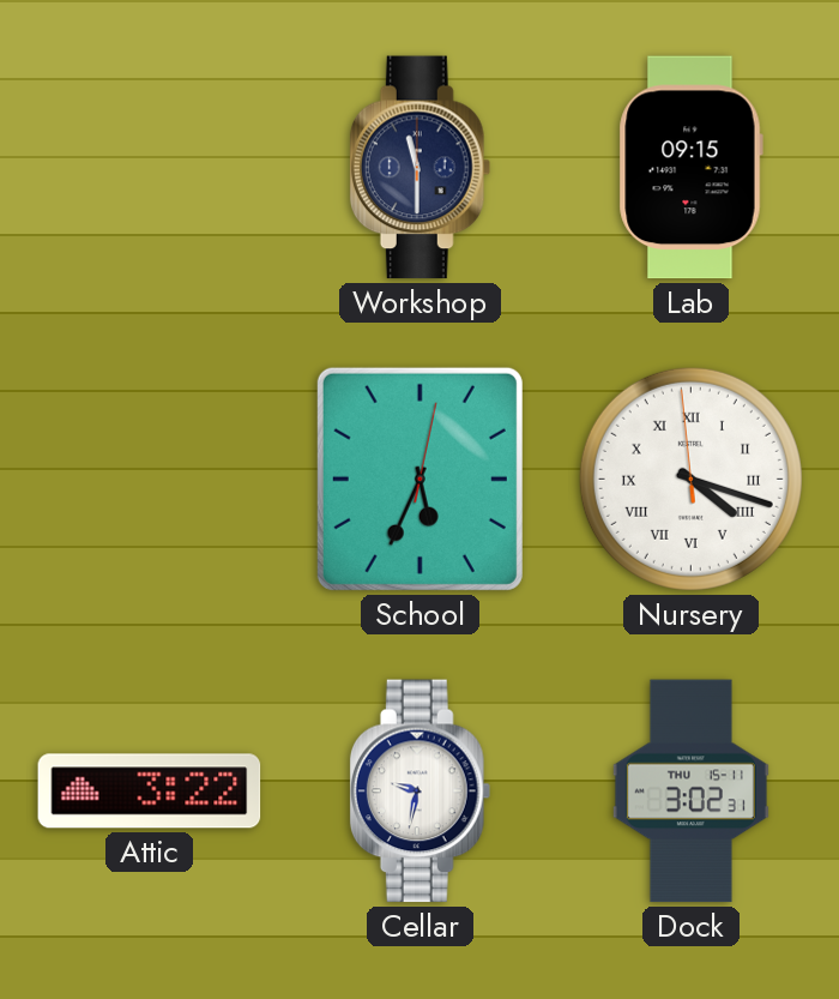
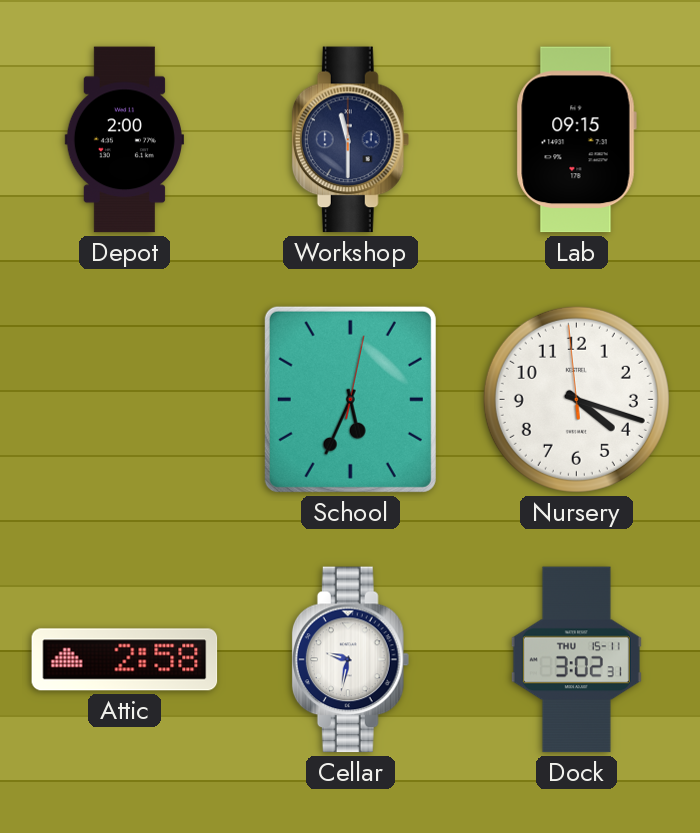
Depot: none -> 2:00
Nursery numerals: Roman -> Arabic
Attic: 3:22 -> 2:58
